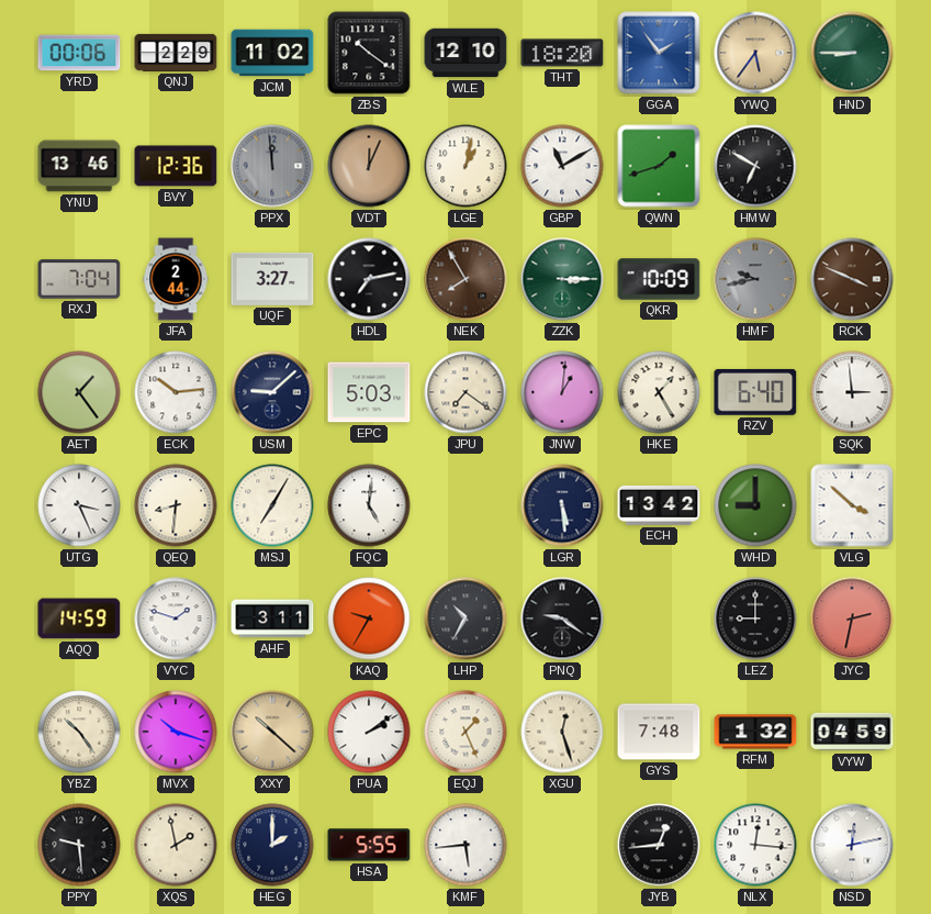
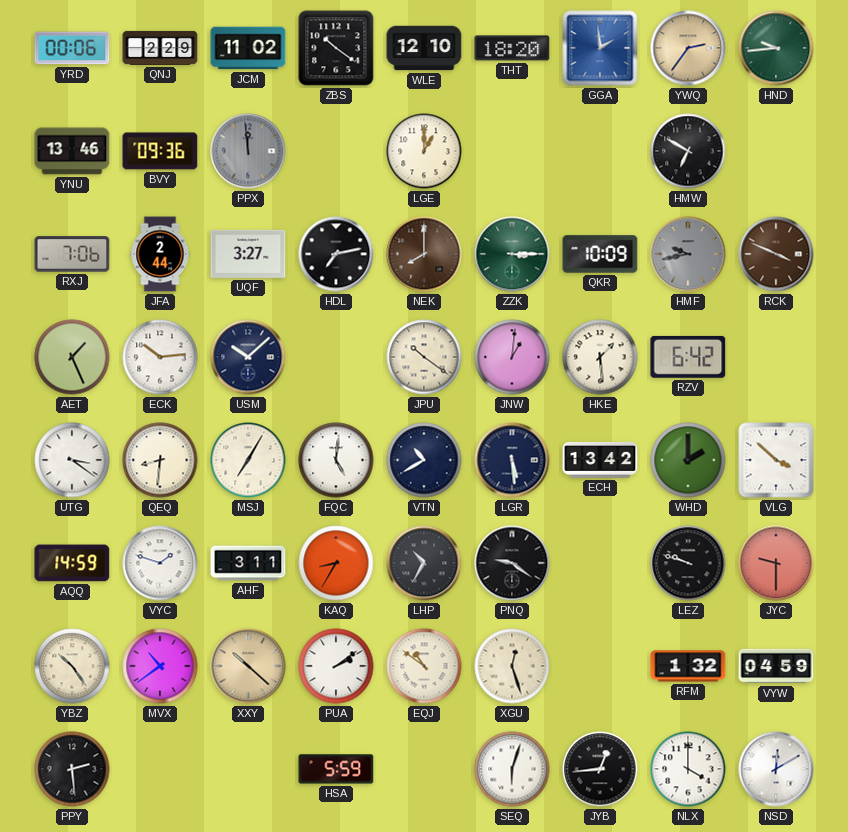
GGA: 1:54 -> 1:59
YWQ: 5:36 -> 2:36
HND: 8:45 -> 9:44
BVY: 12:36 -> 09:36
VDT: 12:04 -> none
LGE: 1:02 -> 1:00
GBP: 11:10 -> none
QWN: 1:42 -> none
RXJ: 7:04 -> 7:06
NEK: 7:55 -> 8:00
AET: 1:24 -> 1:26
USM: 9:08 -> 10:08
EPC: 5:03 -> none
JPU: 7:21 -> 10:21
HKE: 1:25 -> 1:29
RZV: 6:40 -> 6:42
SQK: 2:59 -> none
UTG: 3:26 -> 3:21
VTN: none -> 10:40
WHD: 9:00 -> 2:00
KAQ: 9:35 -> 8:35
LEZ: 9:00 -> 9:48
JYC: 2:32 -> 9:30
MVX: 10:18 -> 10:39
EQJ: 1:26 -> 10:51
GYS: 7:48 -> none
PPY: 9:29 -> 2:29
XQS: 1:58 -> none
HEG: 2:00 -> none
HSA: 5:55 -> 5:59
KMF: 5:44 -> none
SEQ: none -> 6:03
NLX: 12:16 -> 4:00
NSD: 12:13 -> 12:10
